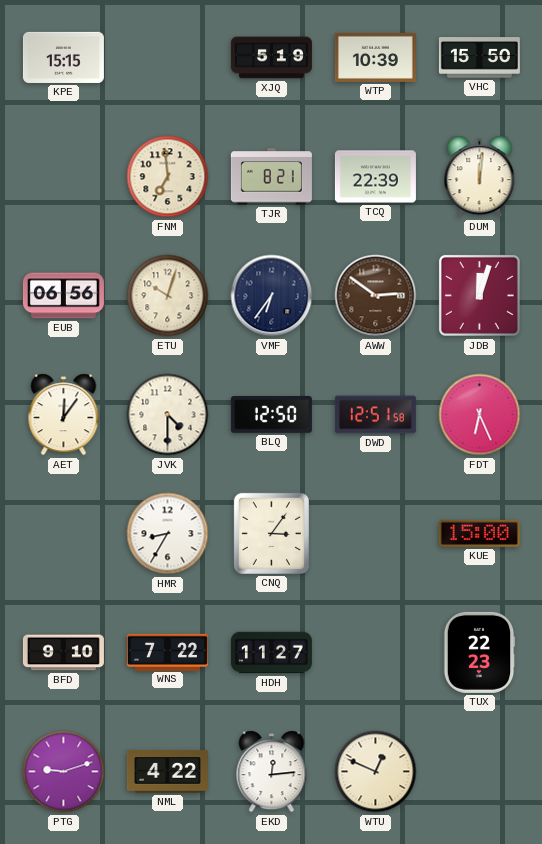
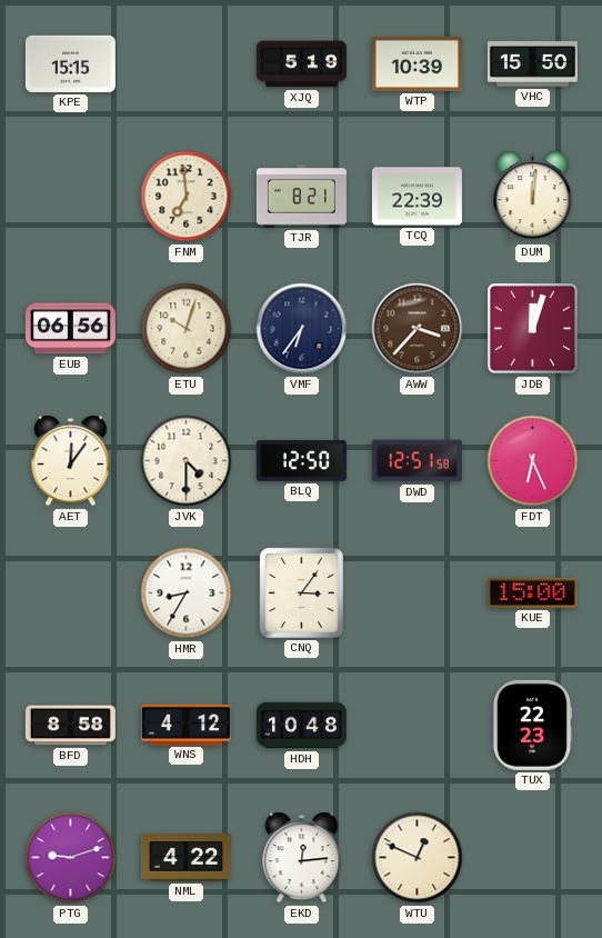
AWW: 2:51 -> 3:37
BFD: 9:10 -> 8:58
WNS: 7:22 -> 4:12
HDH: 11:27 -> 10:48
